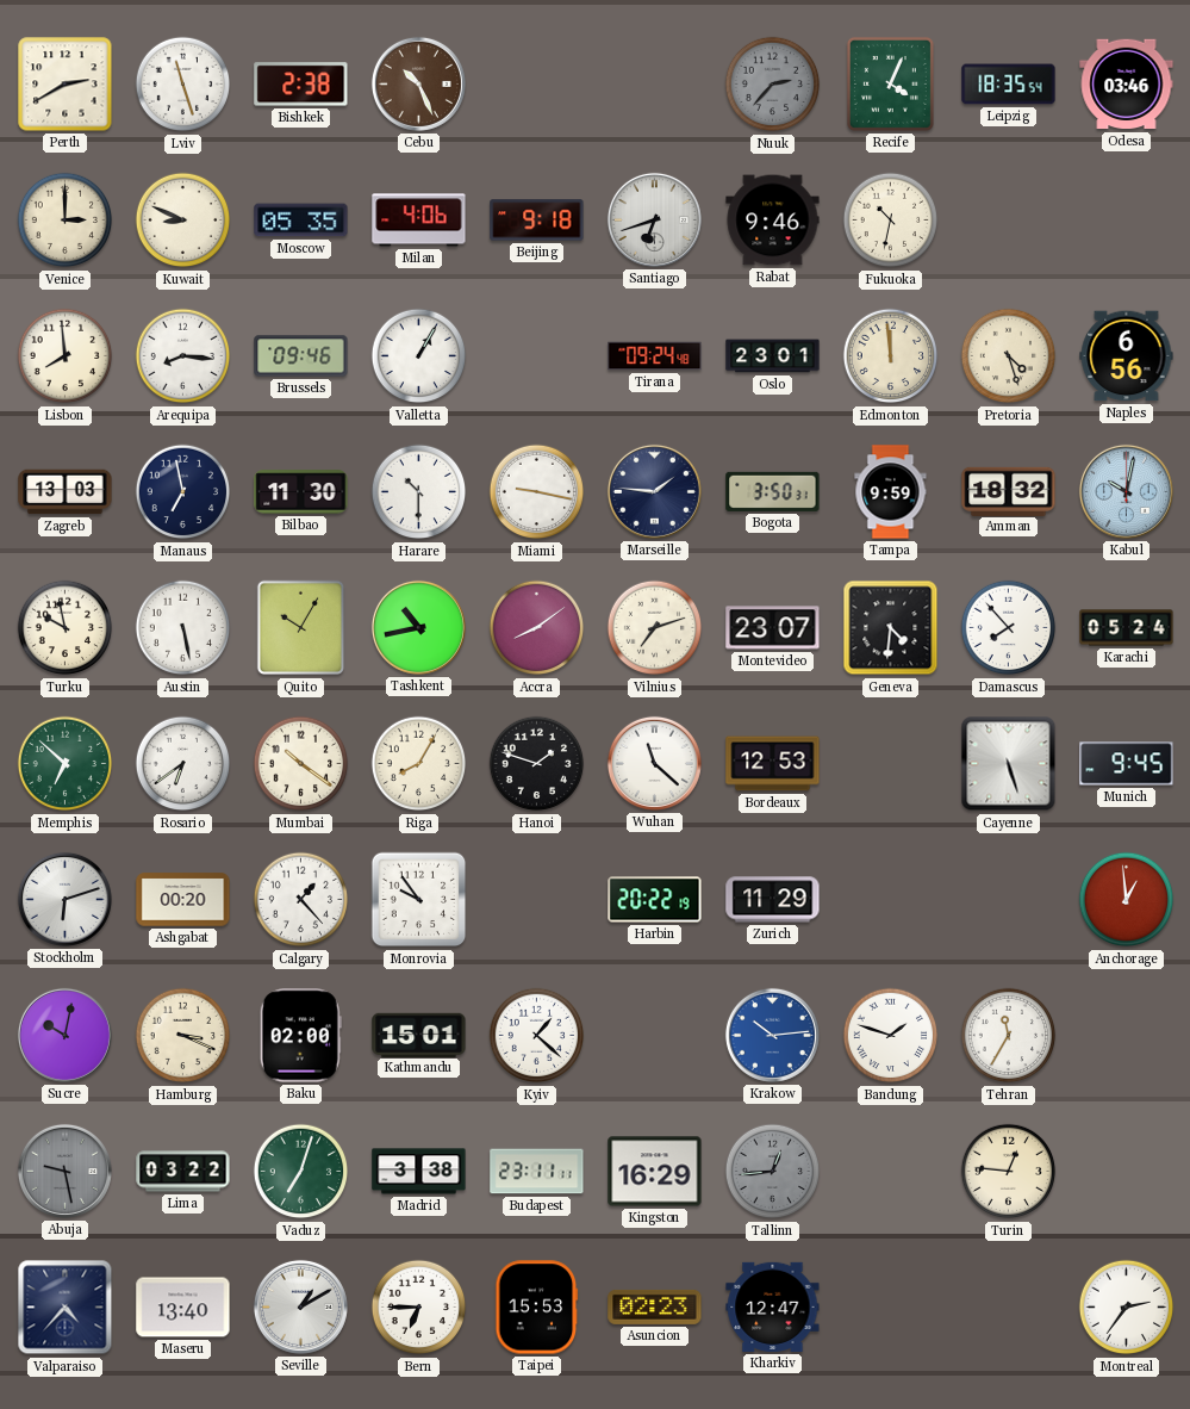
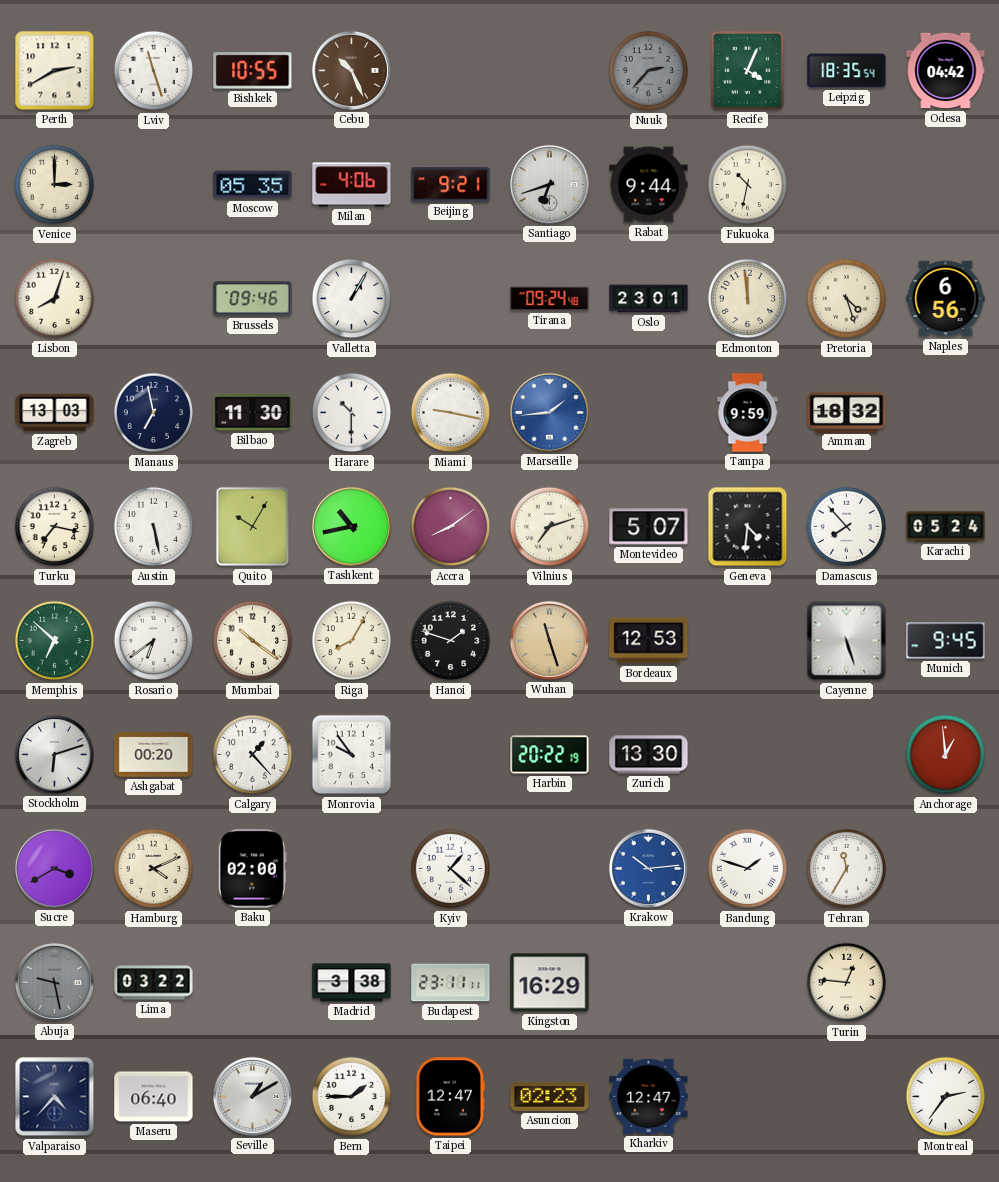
Bishkek: 2:38 -> 10:55
Odesa: 03:46 -> 04:42
Kuwait: 8:49 -> none
Beijing: 9:18 -> 9:21
Rabat: 9:46 -> 9:44
Lisbon: 7:59 -> 8:03
Arequipa: 8:16 -> none
Marseille: 1:46 -> 1:44
Marseille dial: navy -> blue
Bogota: 3:50 -> none
Kabul: 10:02 -> none
Turku: 9:58 -> 7:17
Montevideo: 23:07 -> 5:07
Wuhan: 11:22 -> 11:27
Wuhan dial: white -> champagne
Zurich: 11:29 -> 13:30
Sucre: 10:02 -> 3:40
Hamburg: 3:19 -> 4:11
Kathmandu: 15:01 -> none
Vaduz: 7:03 -> none
Tallinn: 12:44 -> none
Maseru: 13:40 -> 06:40
Bern: 6:45 -> 1:45
Taipei: 15:53 -> 12:47
